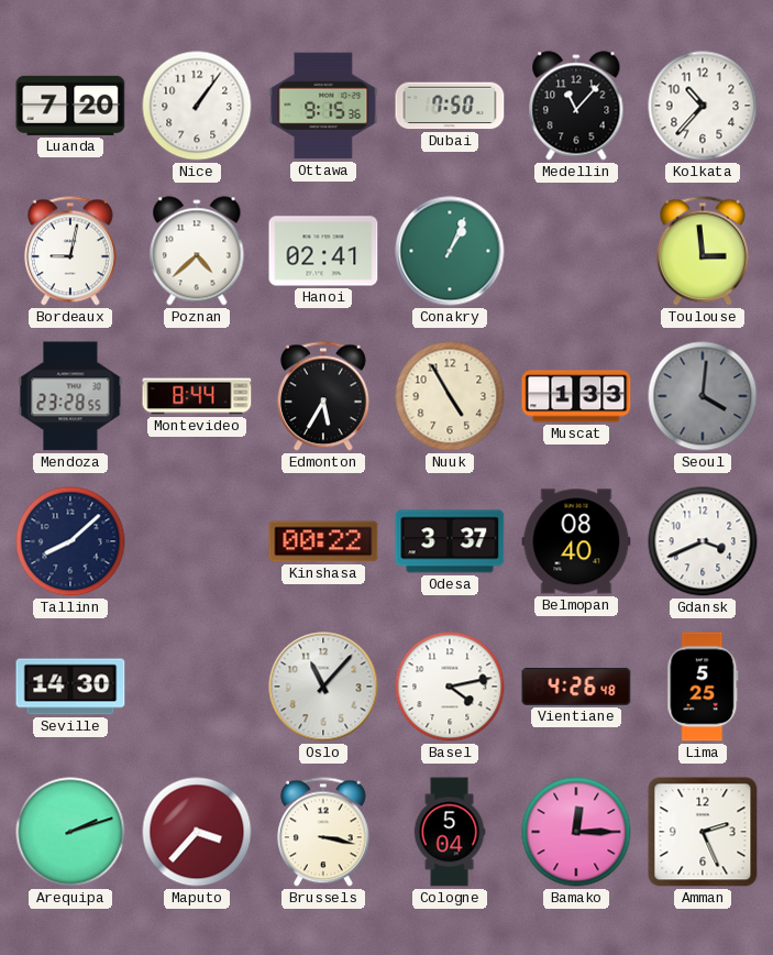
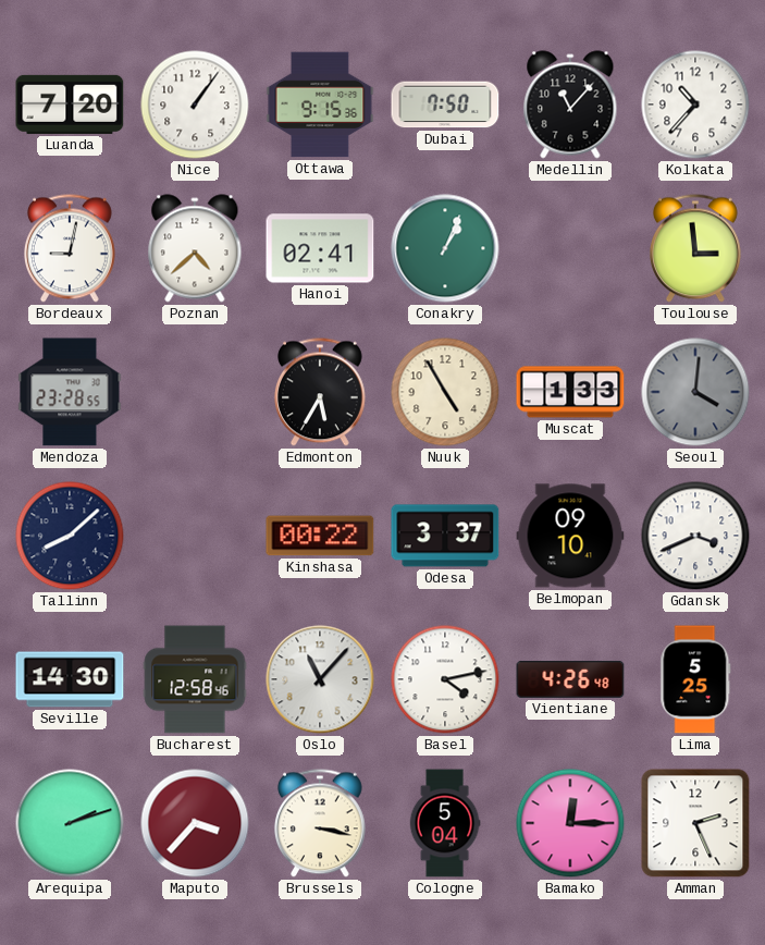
Montevideo: 8:44 -> none
Belmopan: 08:40 -> 09:10
Bucharest: none -> 12:58
